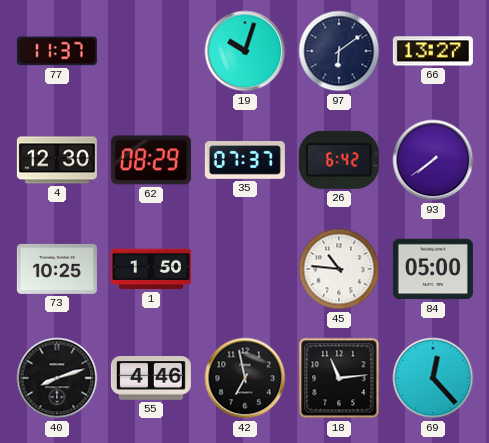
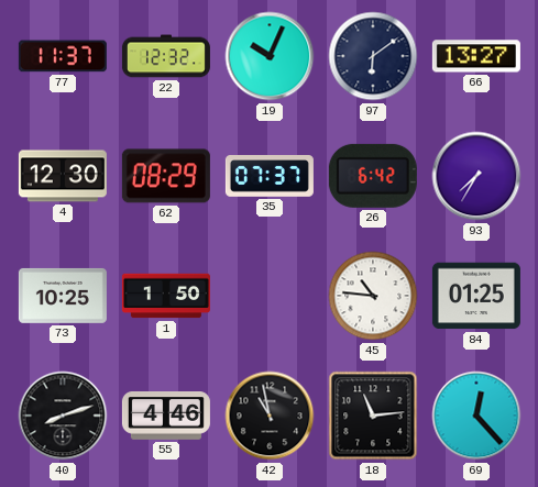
22: none -> 12:32
19: 10:03 -> 10:04
93: 7:39 -> 7:35
84: 05:00 -> 01:25
42: 6:58 -> 10:58
